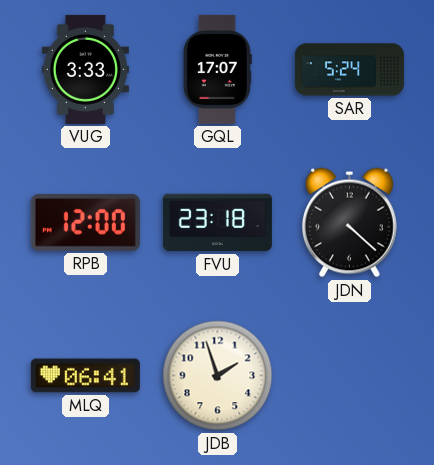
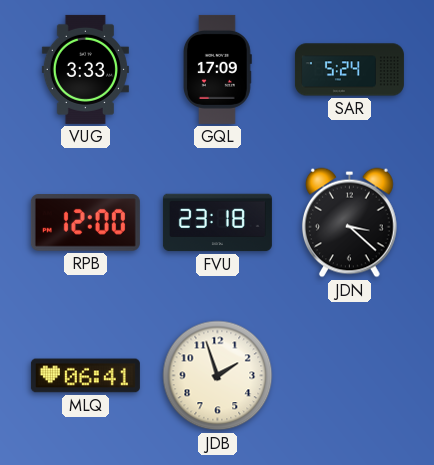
GQL: 17:07 -> 17:09
JDN: 4:22 -> 3:22
